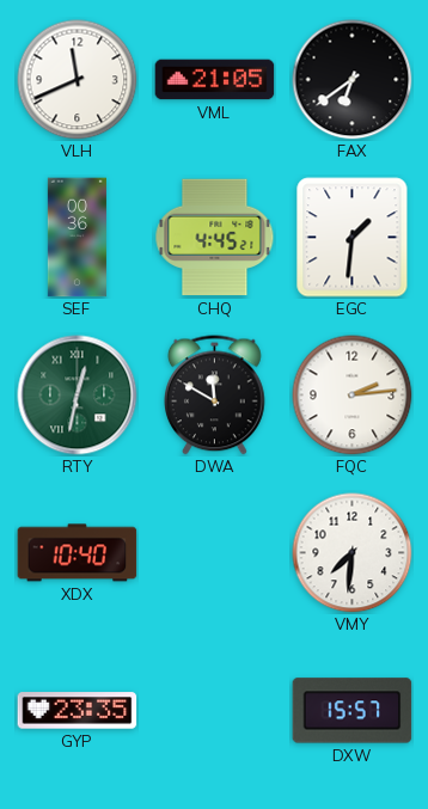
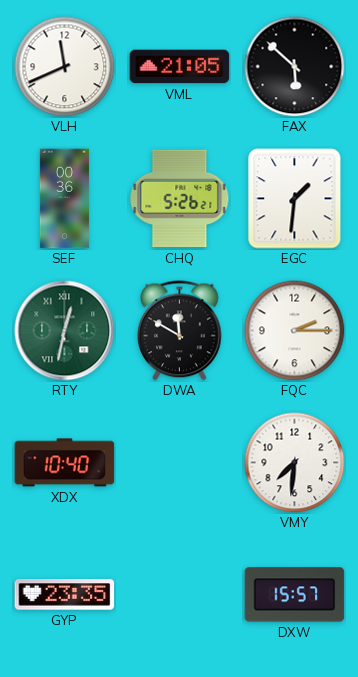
FAX: 6:39 -> 5:52
CHQ: 4:45 -> 5:26
FQC: 2:14 -> 2:15
